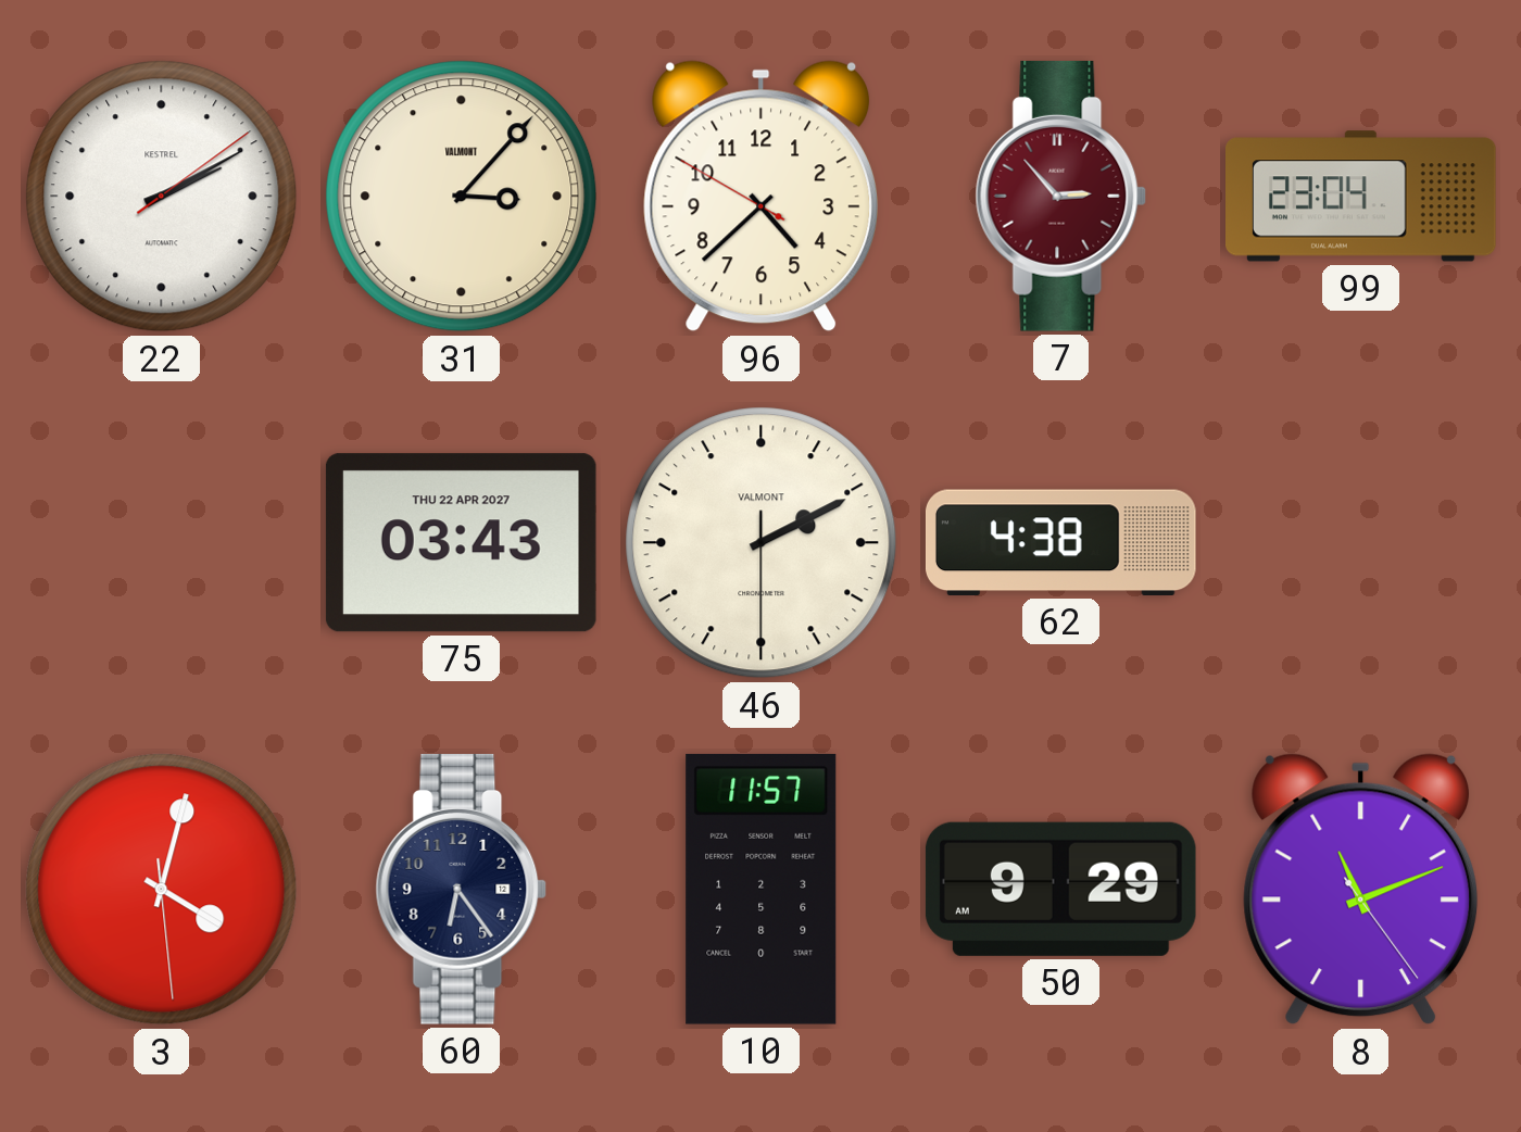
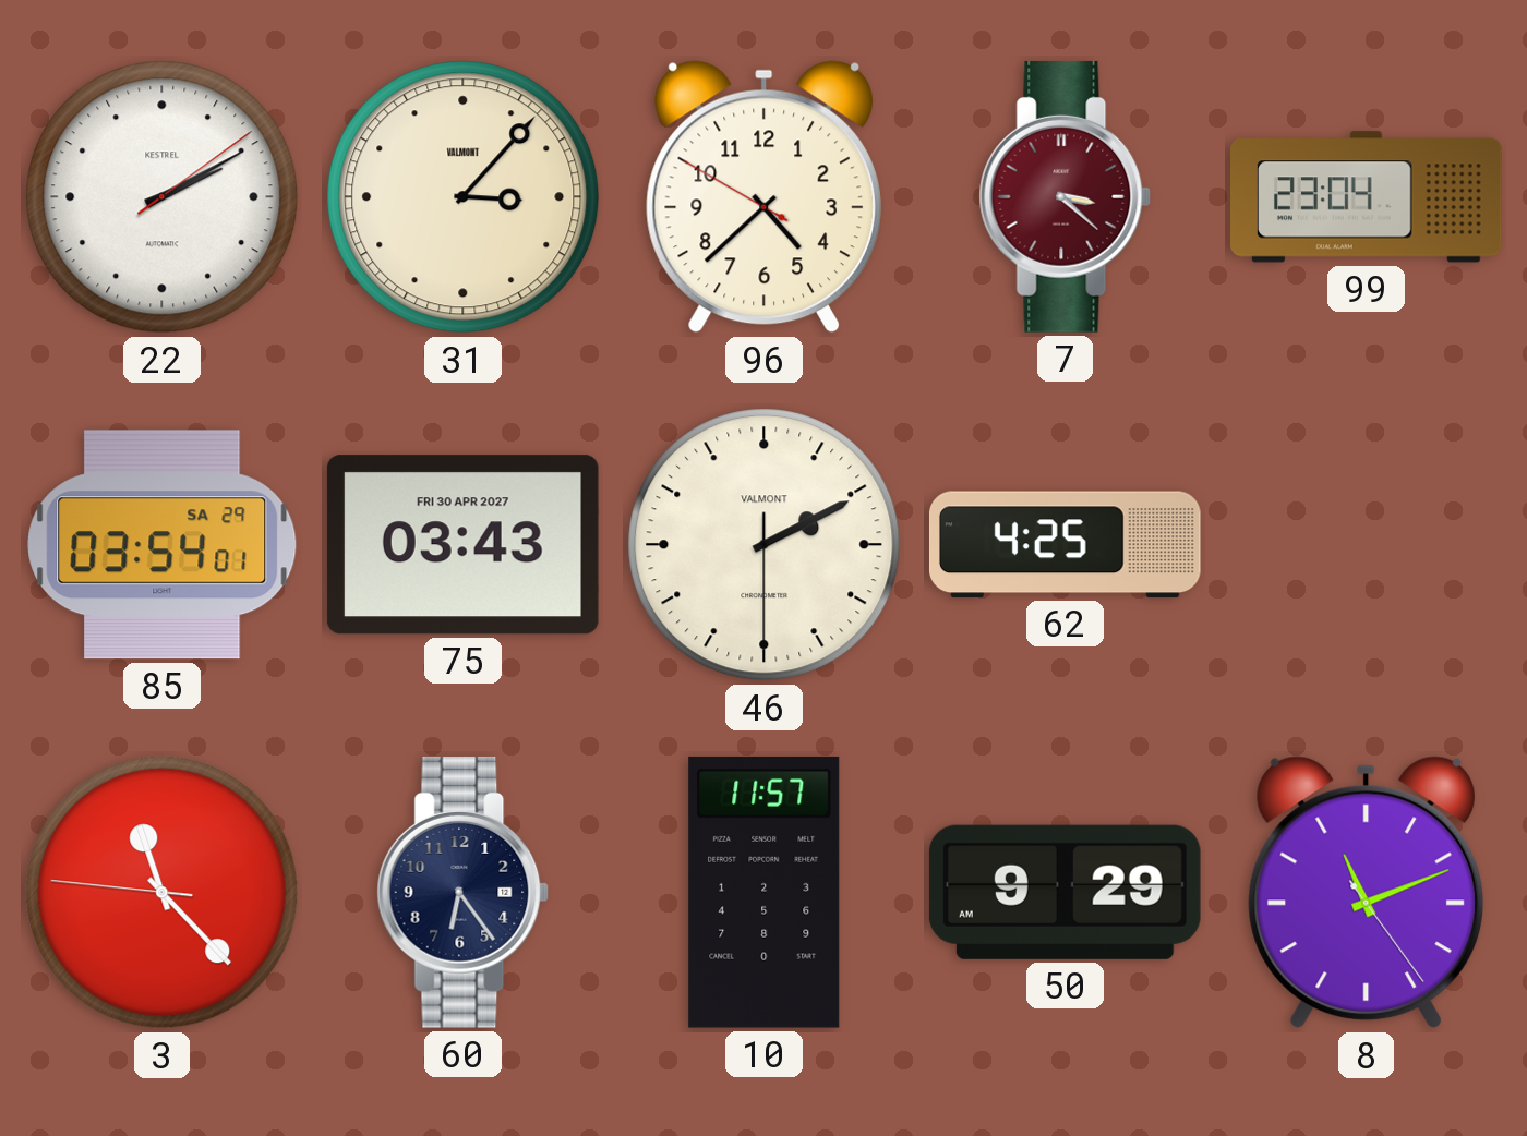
7: 2:53 -> 3:22
85: none -> 03:54
75 date: THU 22 APR 2027 -> FRI 30 APR 2027
62: 4:38 -> 4:25
3: 4:02 -> 11:22
